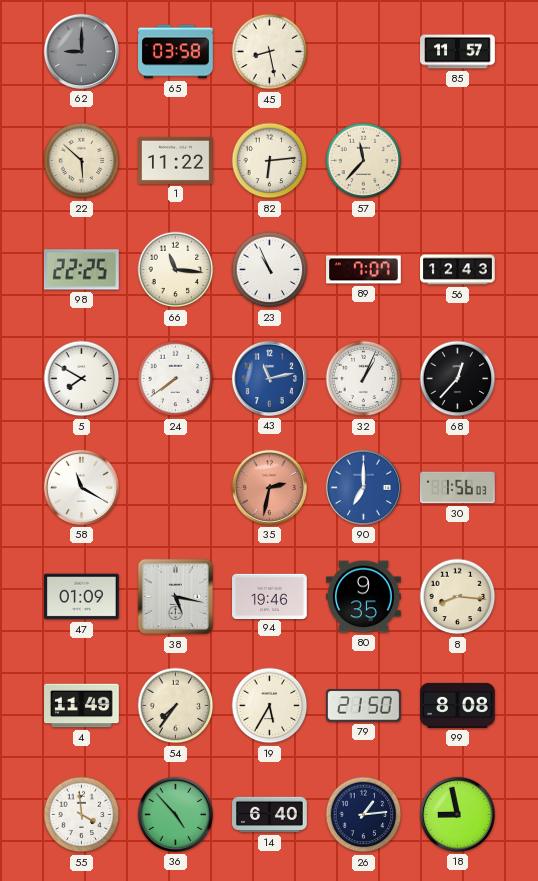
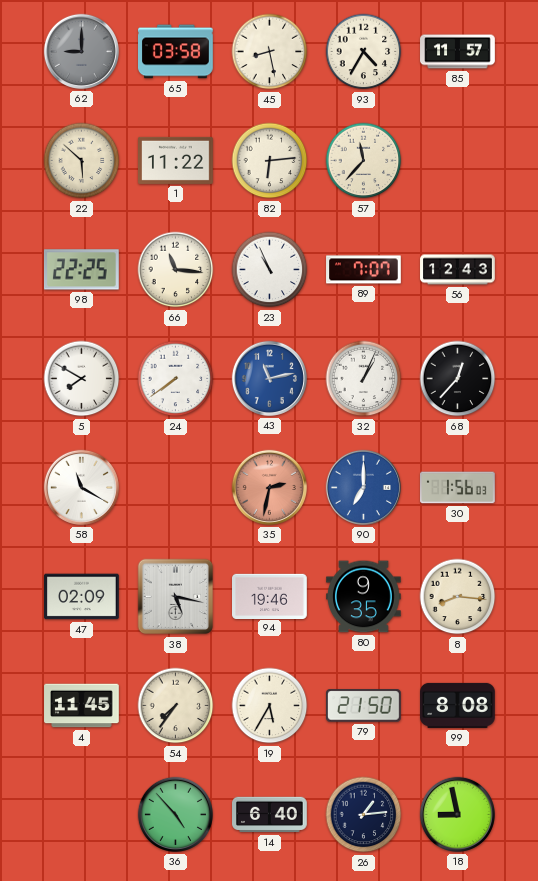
93: none -> 4:35
47: 01:09 -> 02:09
4: 11:49 -> 11:45
55: 3:59 -> none
